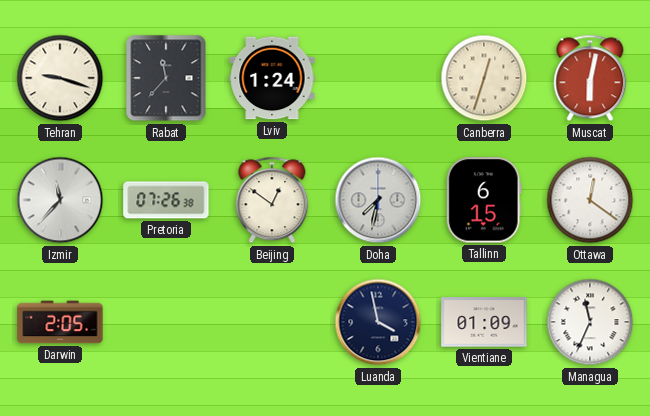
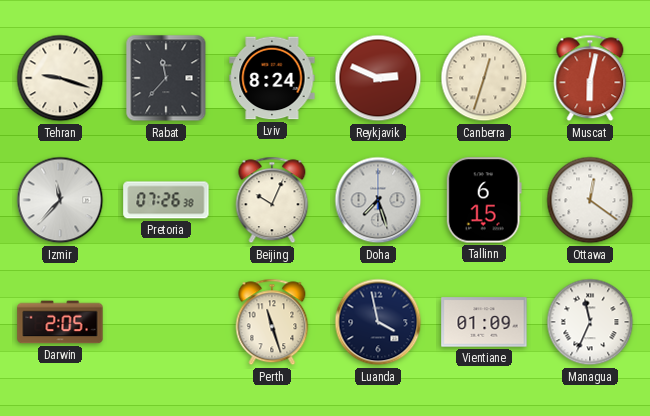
Lviv: 1:24 -> 8:24
Reykjavik: none -> 2:49
Beijing: 12:51 -> 10:04
Doha: 7:32 -> 7:27
Perth: none -> 11:27
